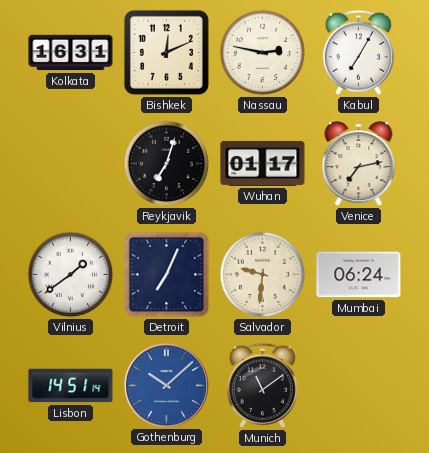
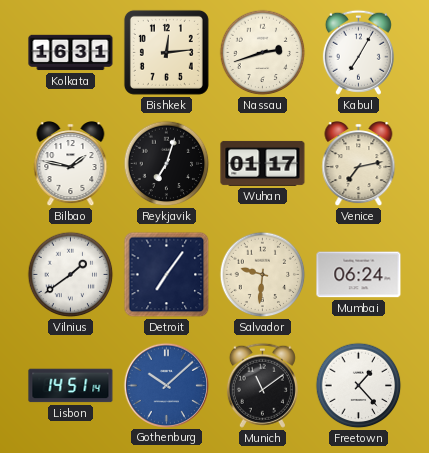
Bishkek: 12:11 -> 12:14
Nassau: 2:47 -> 2:42
Bilbao: none -> 1:47
Detroit: 7:04 -> 7:06
Freetown: none -> 1:23
